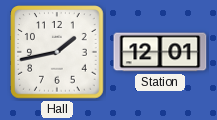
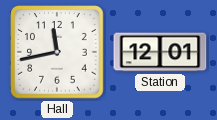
Hall: 1:43 -> 11:43
